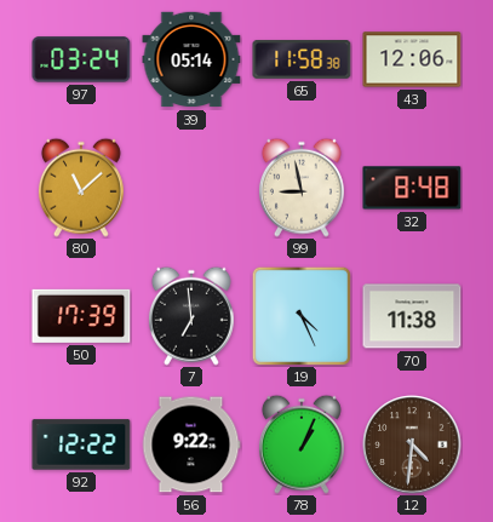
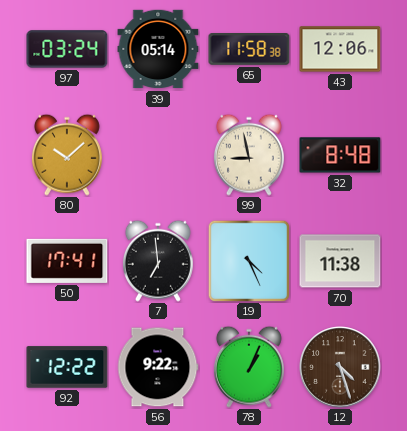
80: 11:08 -> 10:08
50: 17:39 -> 17:41
12: 4:31 -> 4:27
